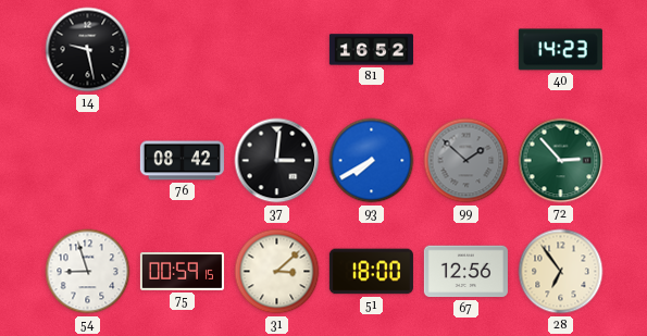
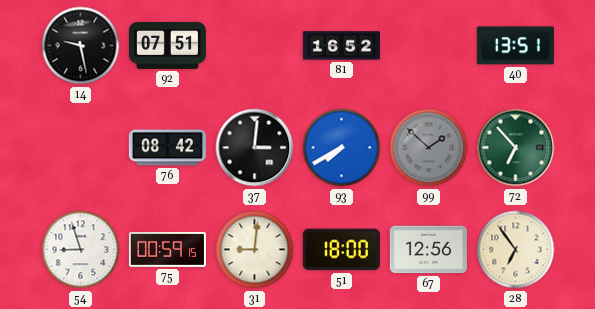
92: none -> 07:51
40: 14:23 -> 13:51
72: 2:53 -> 6:53
31: 3:08 -> 9:01
